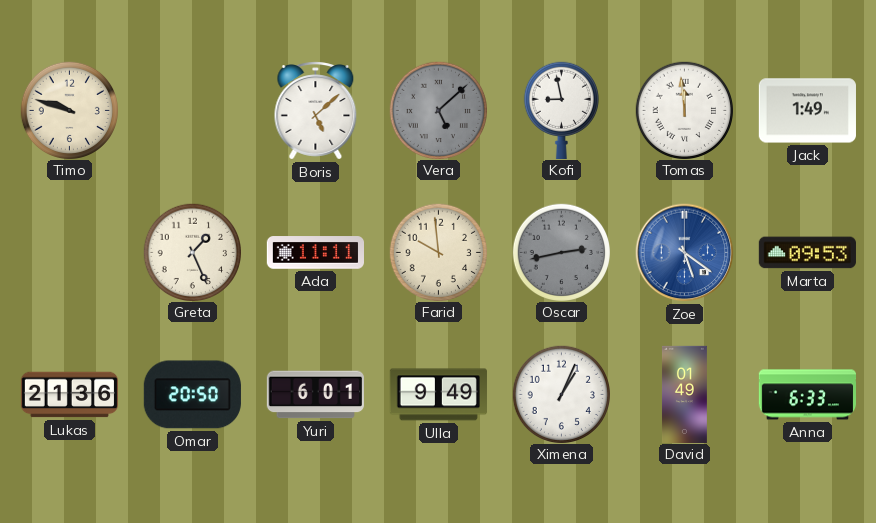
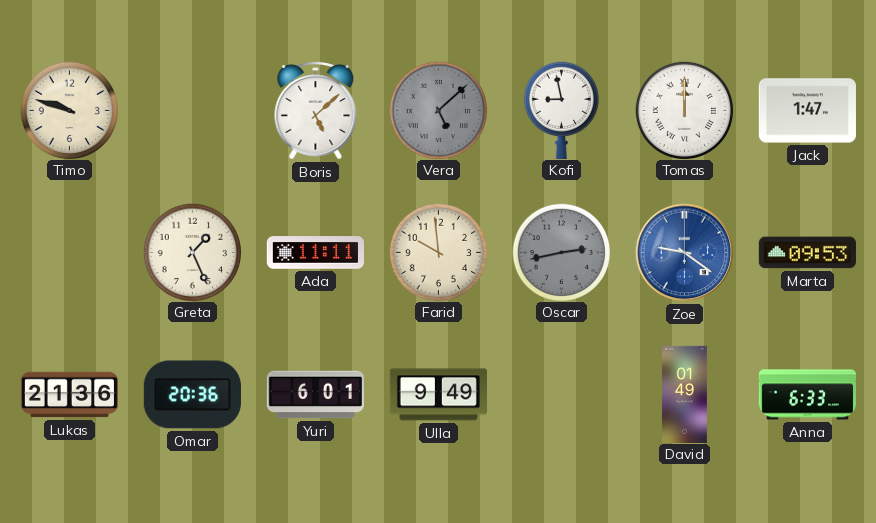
Tomas: 11:59 -> 12:00
Jack: 1:49 -> 1:47
Zoe: 5:21 -> 9:21
Omar: 20:50 -> 20:36
Ximena: 1:04 -> none
